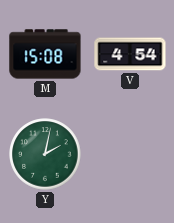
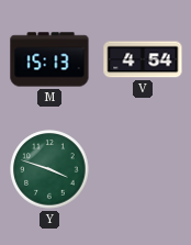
M: 15:08 -> 15:13
Y: 2:02 -> 3:48
